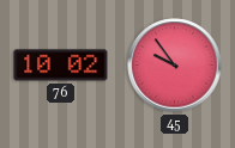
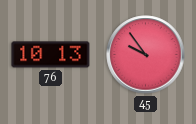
76: 10:02 -> 10:13
